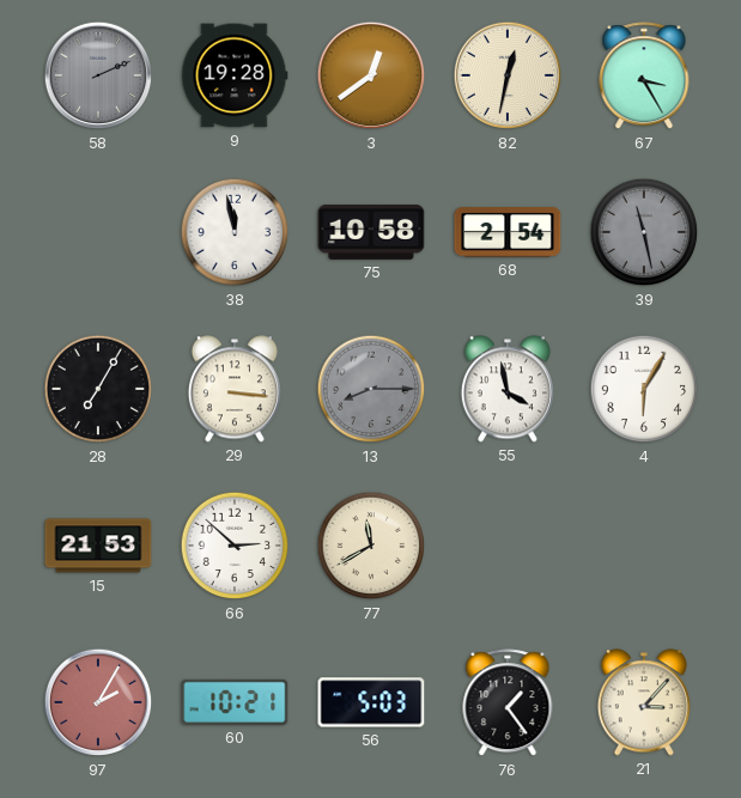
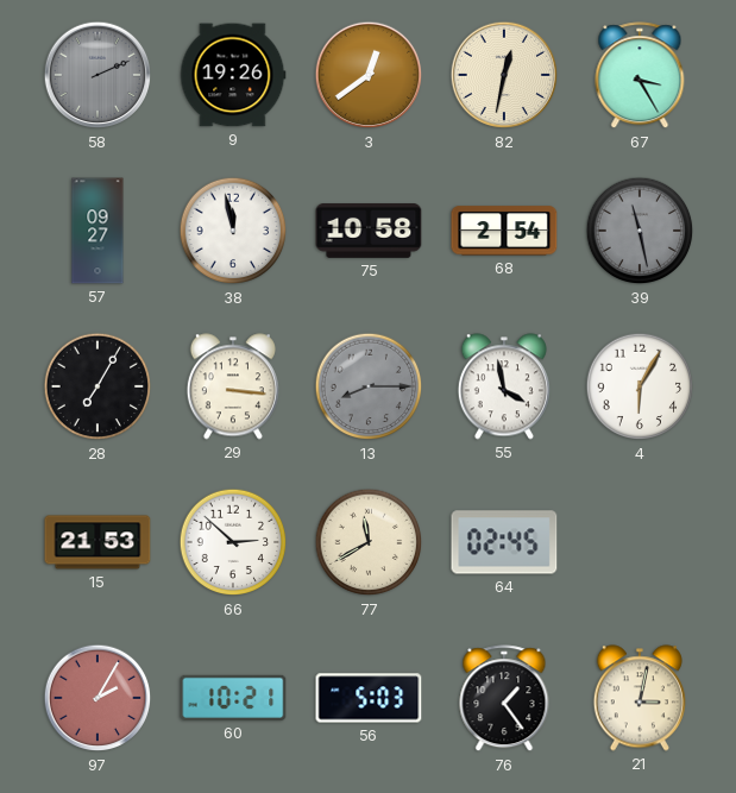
9: 19:28 -> 19:26
57: none -> 09:27
64: none -> 02:45
21: 3:07 -> 3:02
